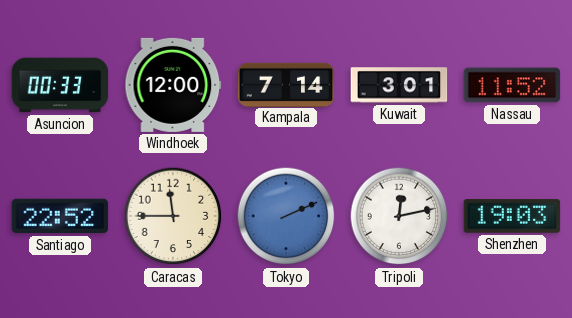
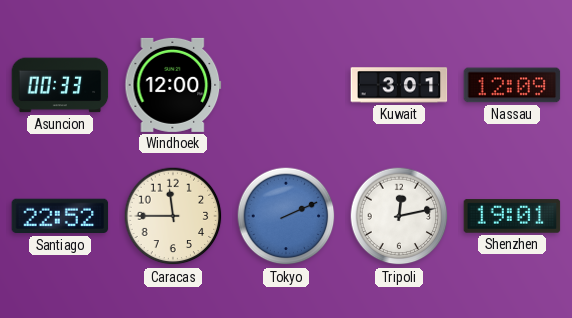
Kampala: 7:14 -> none
Nassau: 11:52 -> 12:09
Shenzhen: 19:03 -> 19:01
